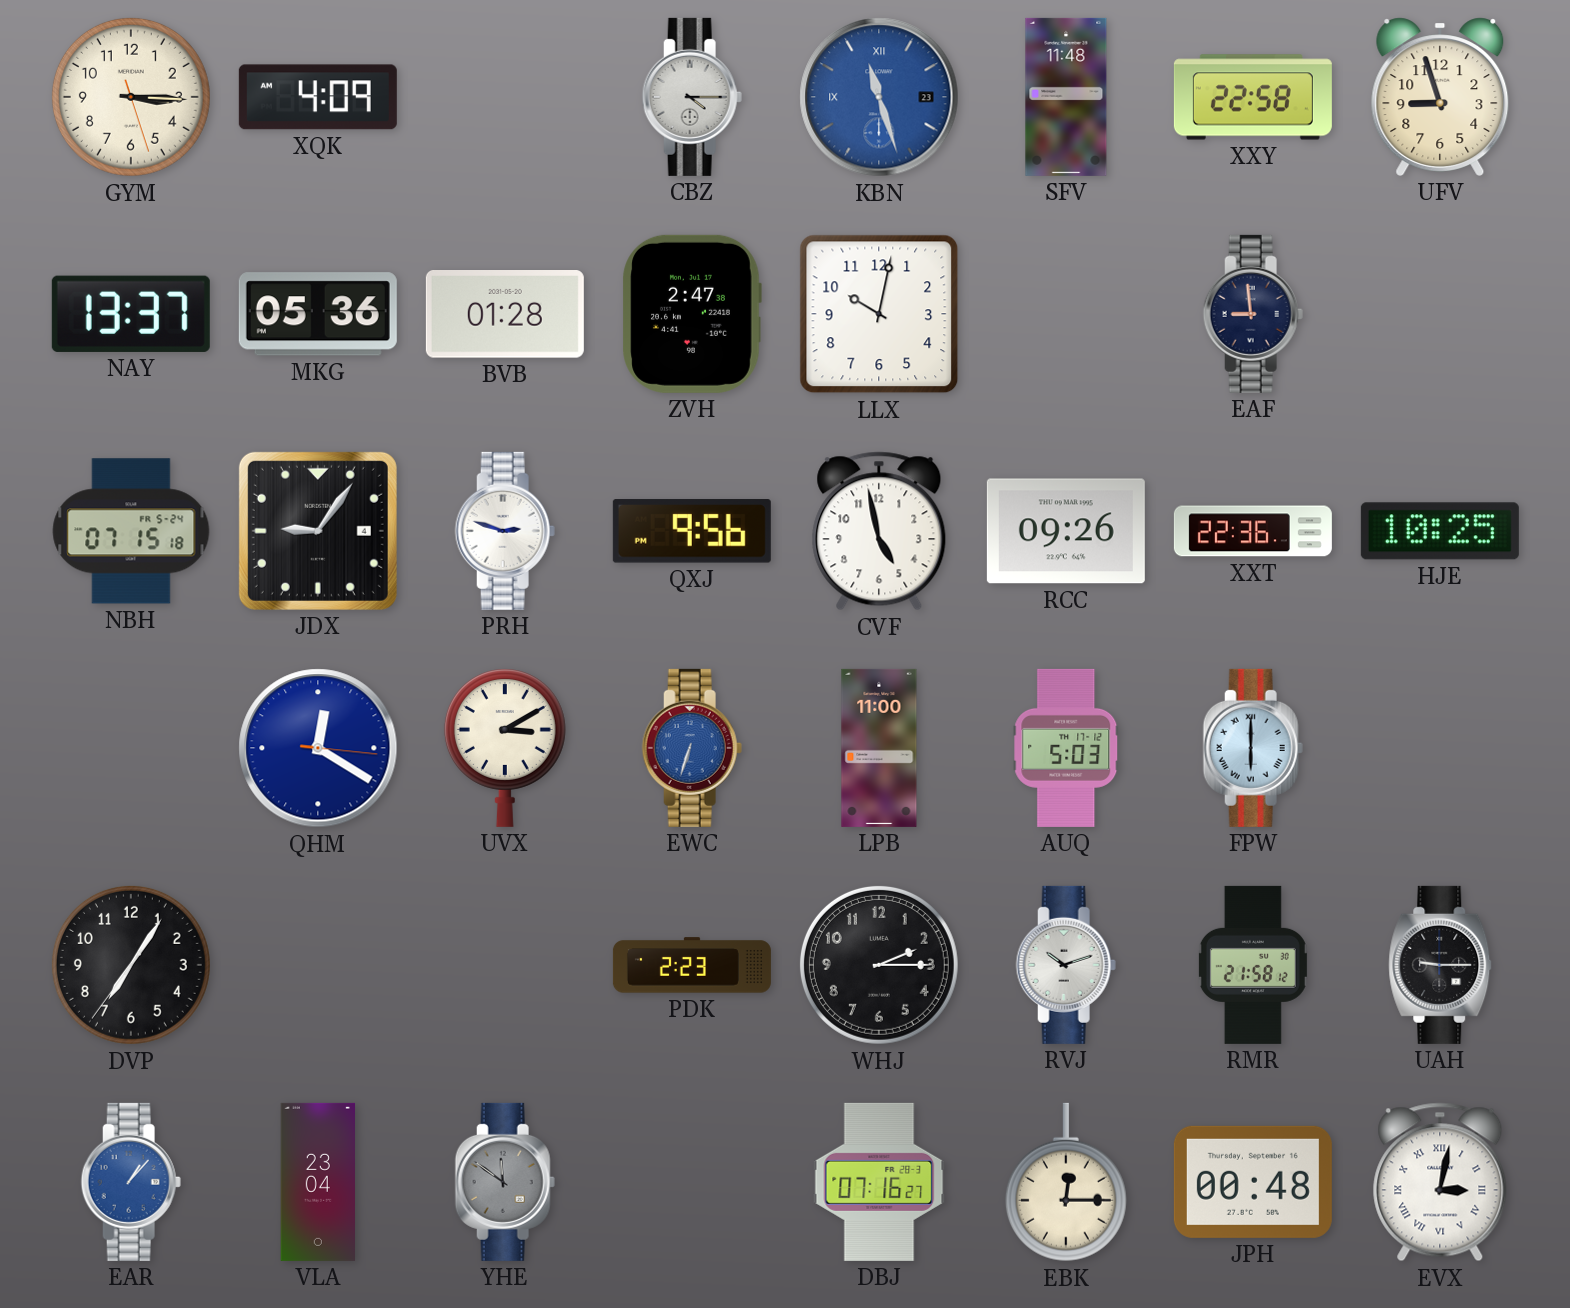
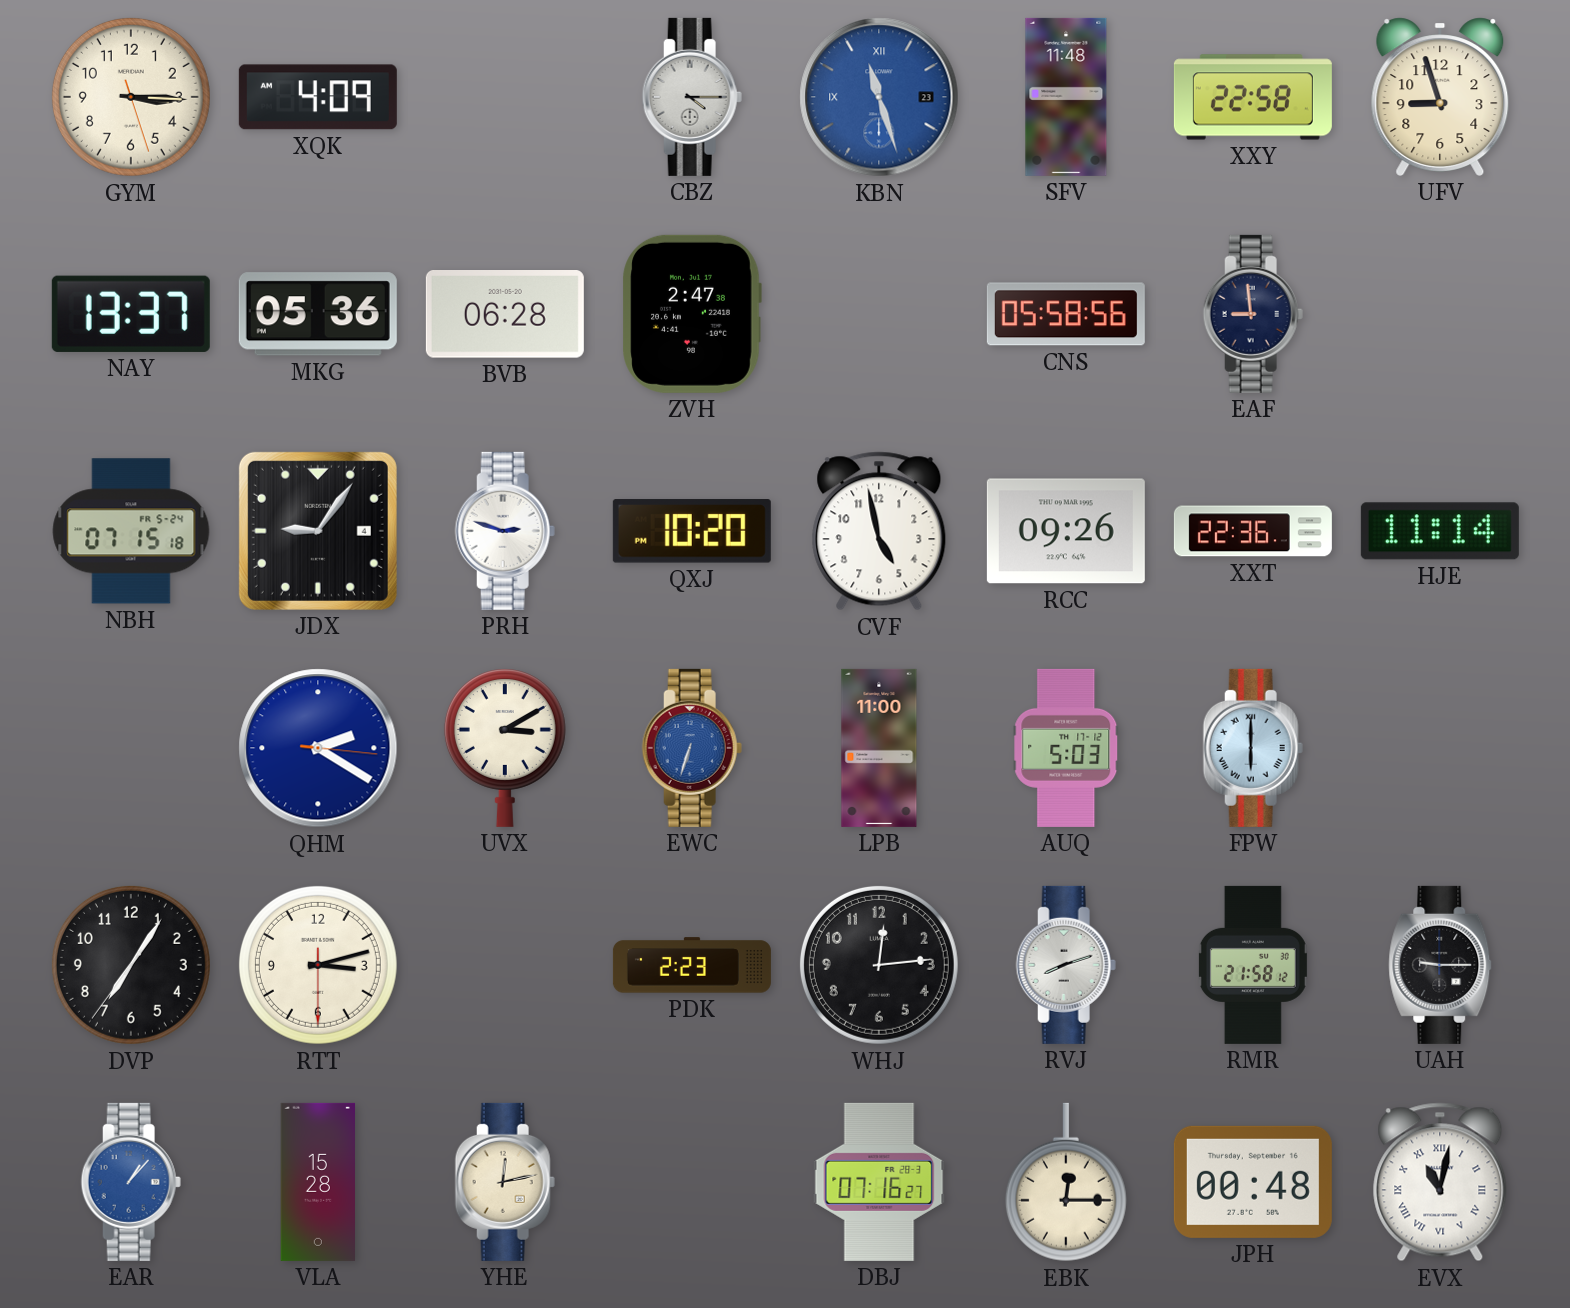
BVB: 01:28 -> 06:28
LLX: 10:02 -> none
CNS: none -> 05:58
QXJ: 9:56 -> 10:20
HJE: 10:25 -> 11:14
QHM: 12:20 -> 2:20
RTT: none -> 3:12
WHJ: 2:15 -> 12:14
RVJ: 10:12 -> 8:12
VLA: 23:04 -> 15:28
YHE: 11:51 -> 12:13
YHE dial: grey -> cream
EVX: 3:02 -> 11:02
